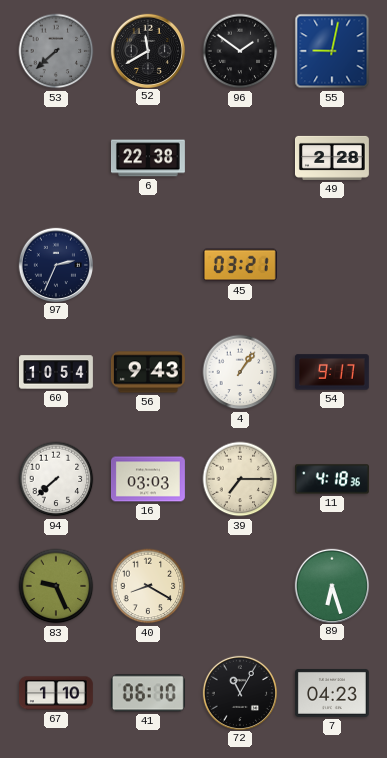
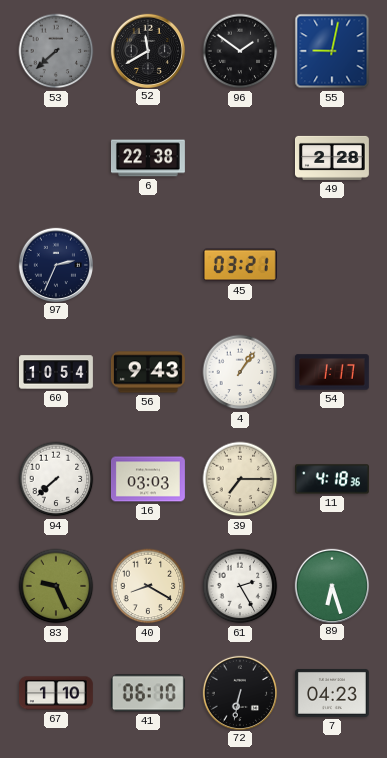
54: 9:17 -> 1:17
61: none -> 2:25
72: 11:05 -> 6:32
